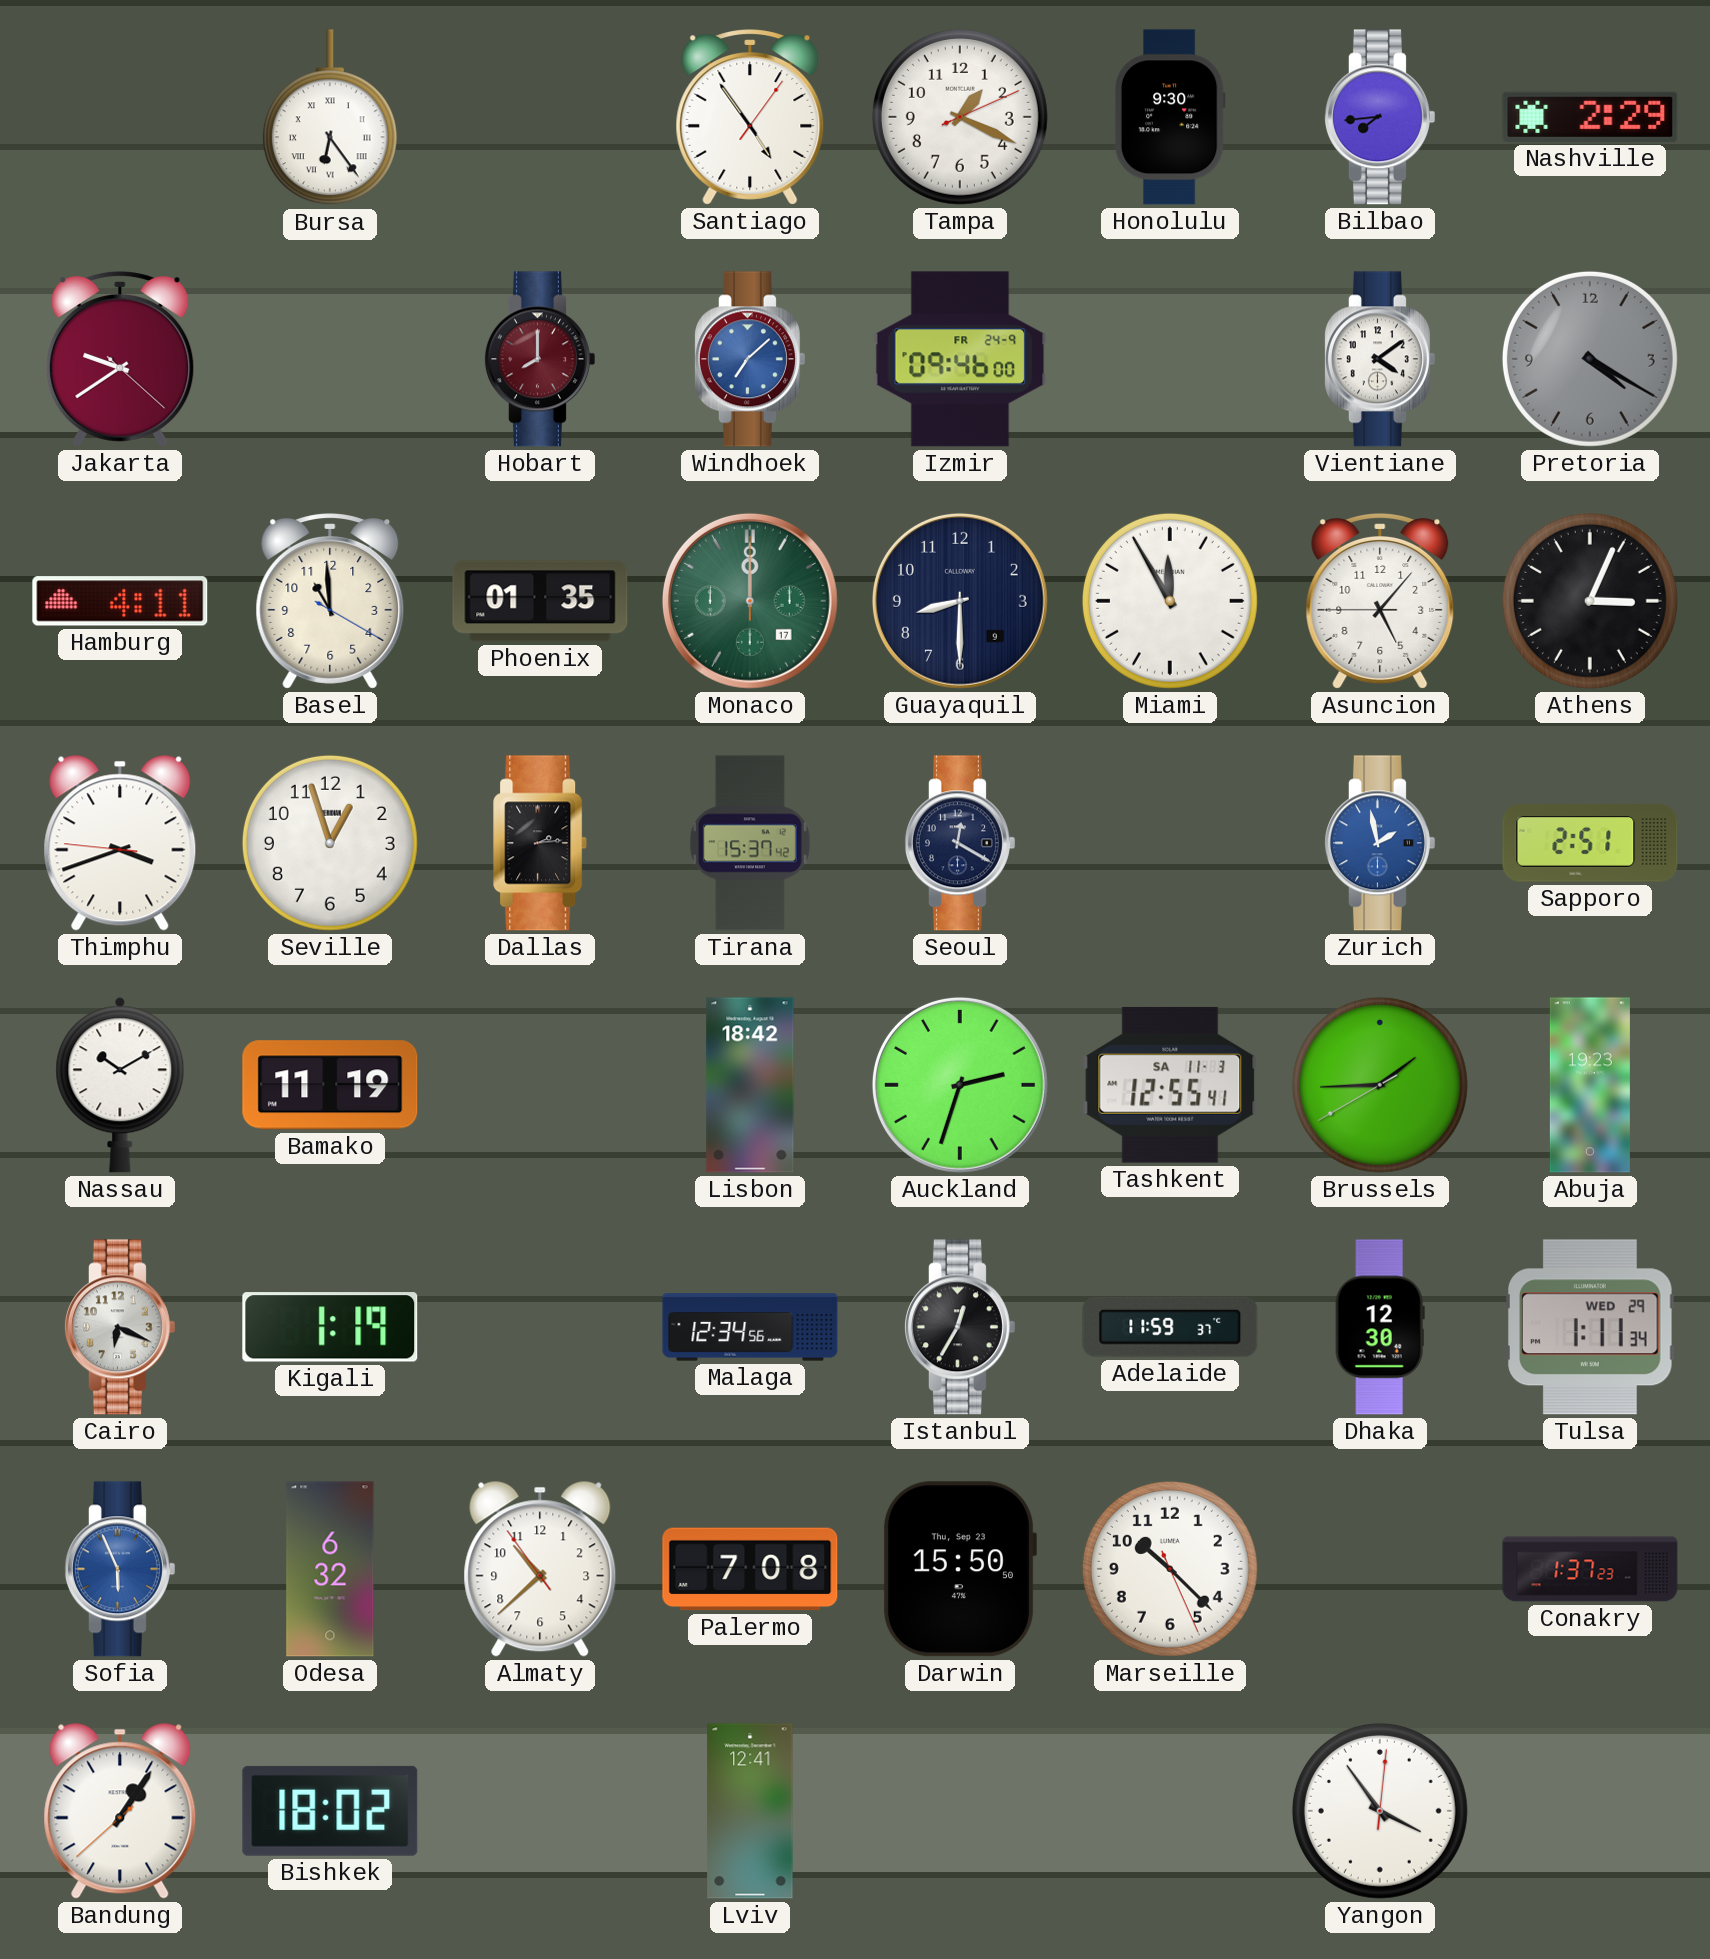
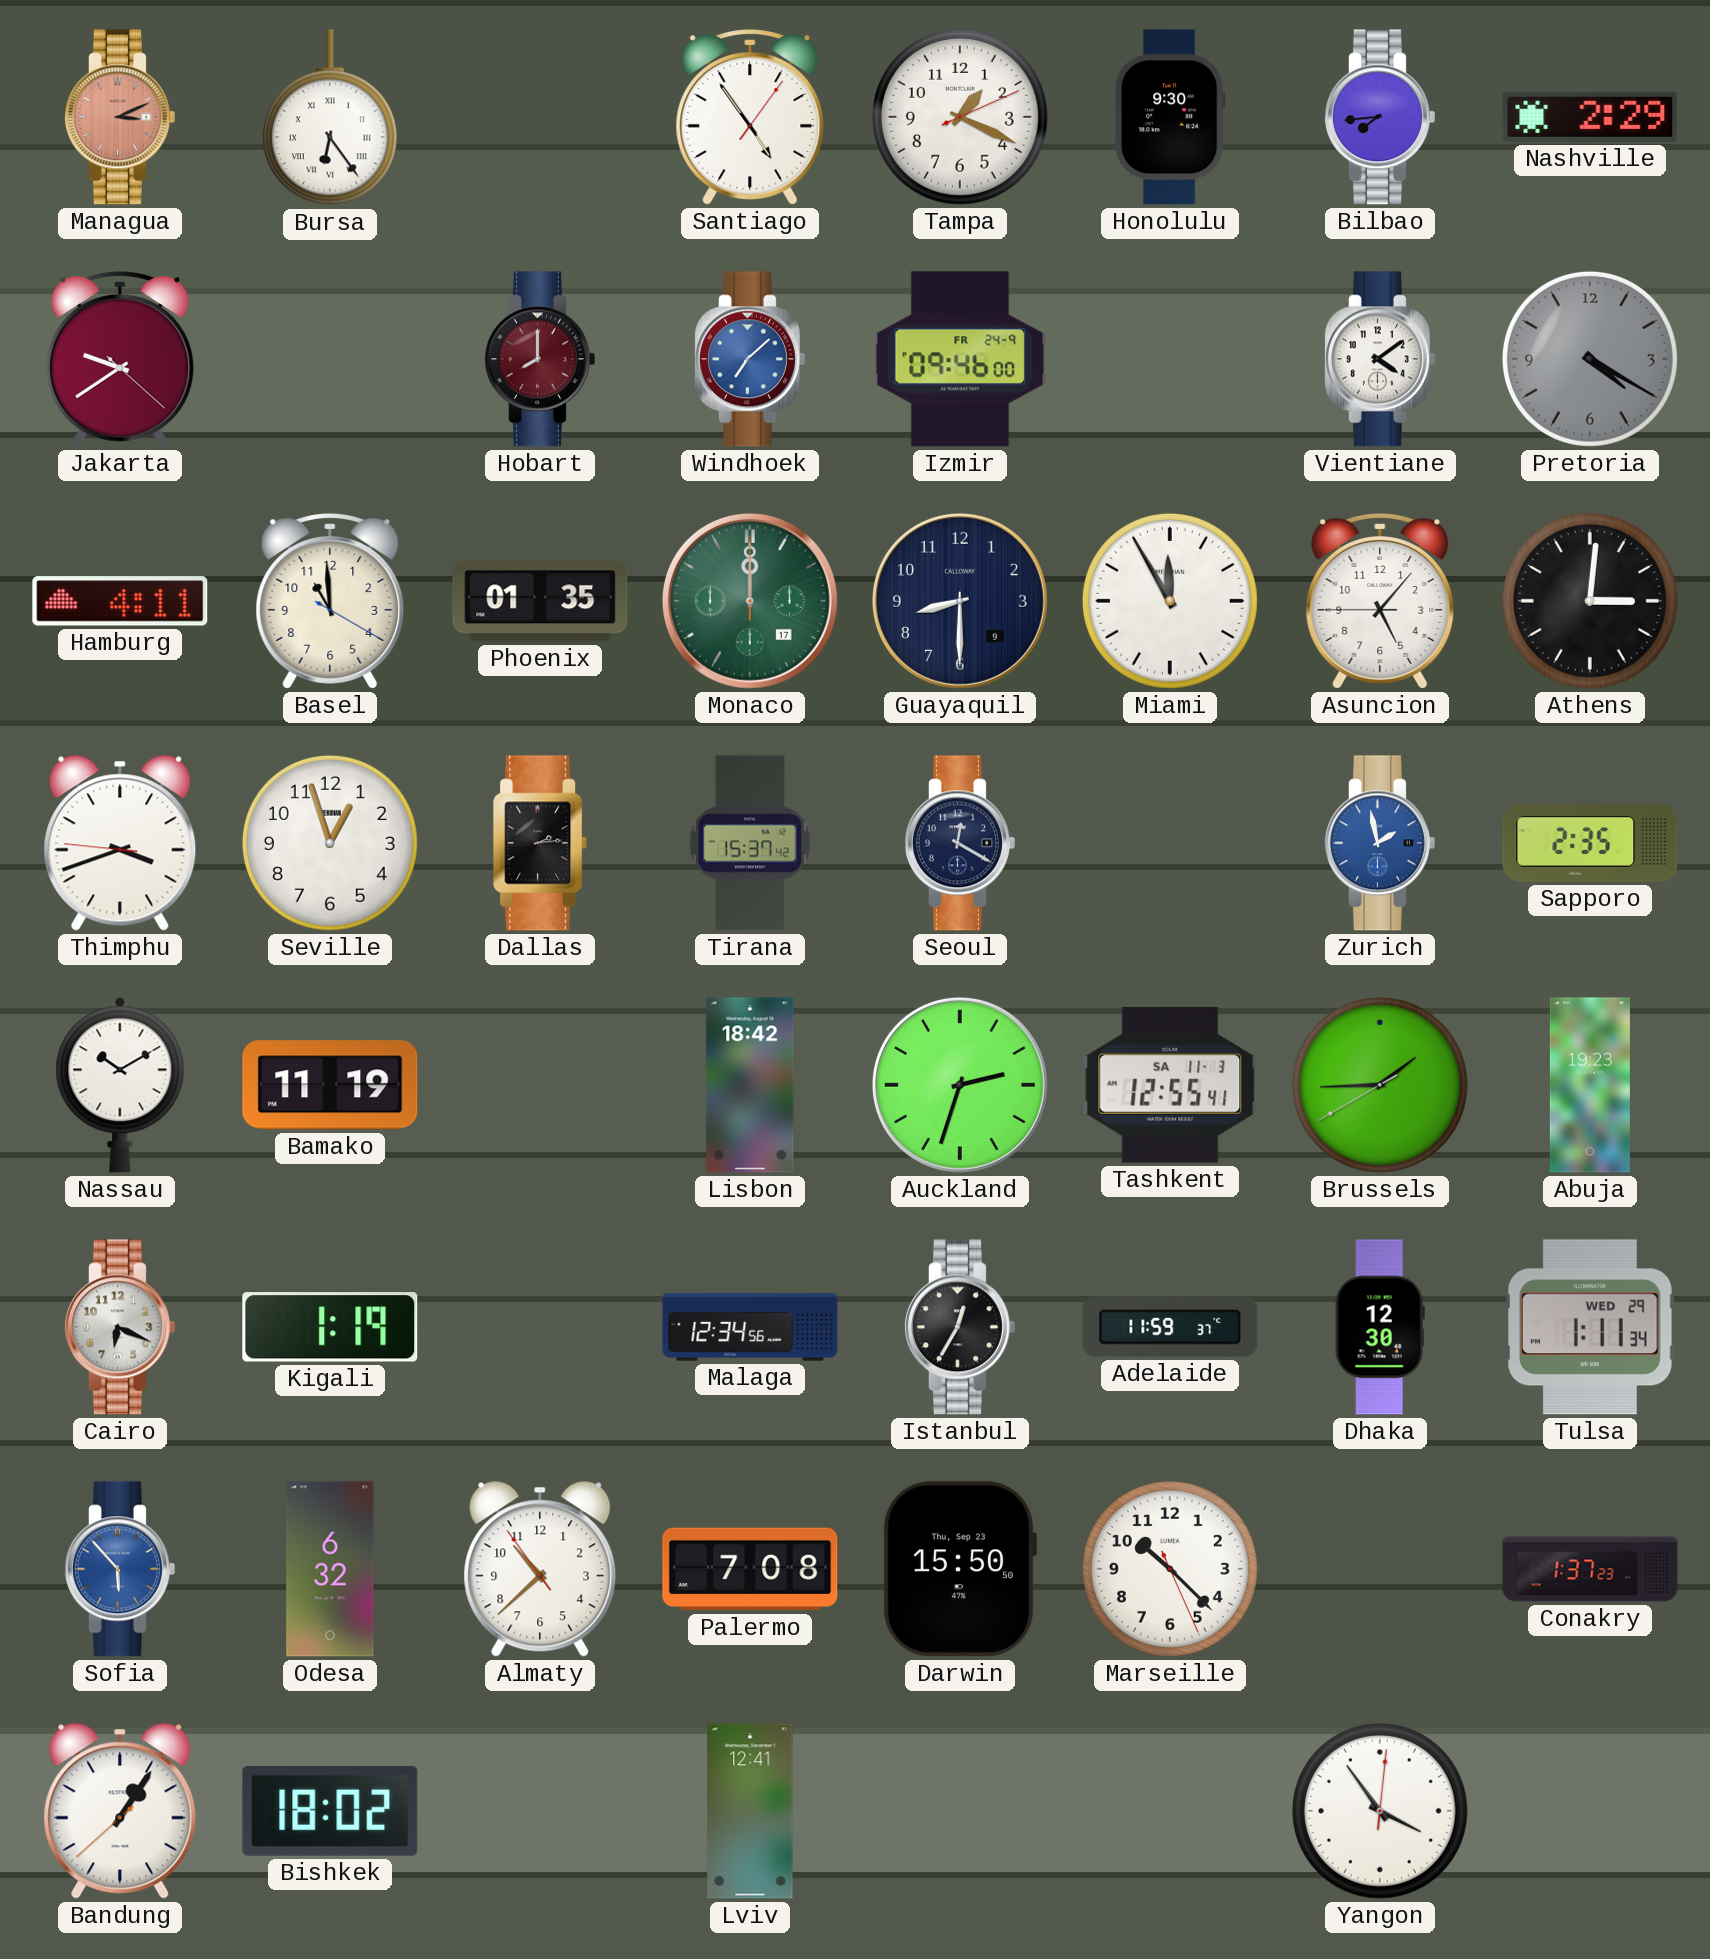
Managua: none -> 3:11
Athens: 3:04 -> 3:01
Sapporo: 2:51 -> 2:35
Sofia: 5:56 -> 5:53
